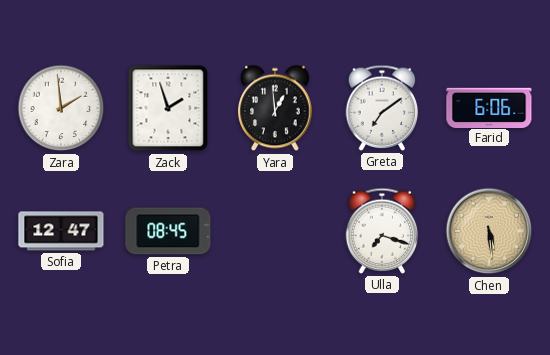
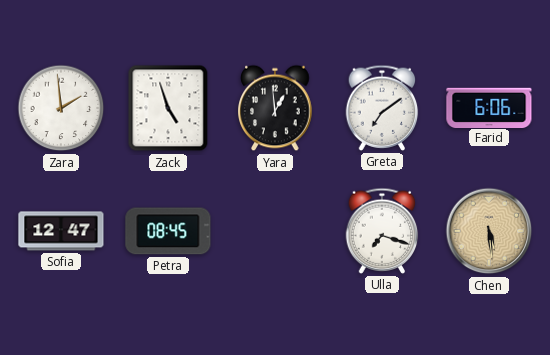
Zack: 1:57 -> 4:57
